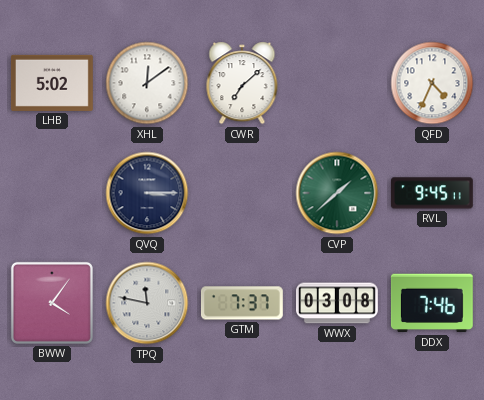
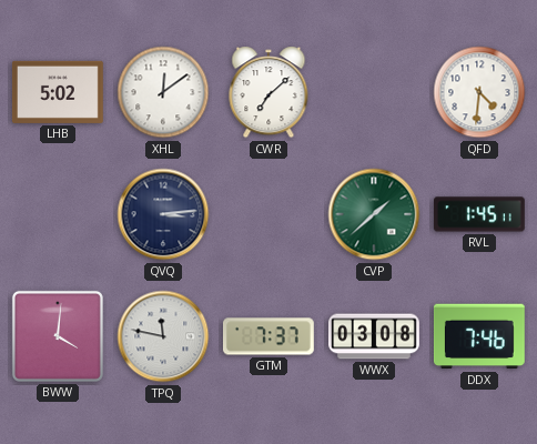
QFD: 4:34 -> 4:31
QVQ: 3:15 -> 3:14
RVL: 9:45 -> 1:45
BWW: 4:06 -> 4:01
